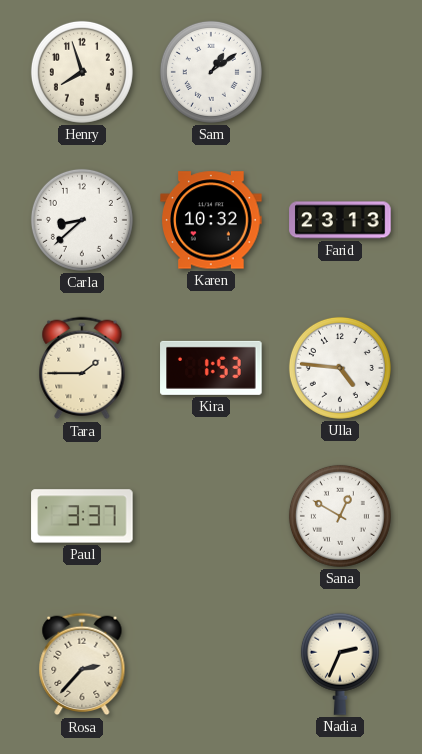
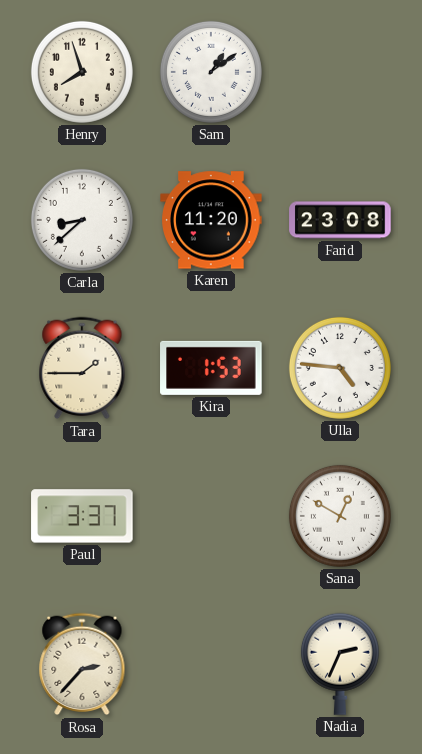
Karen: 10:32 -> 11:20
Farid: 23:13 -> 23:08
